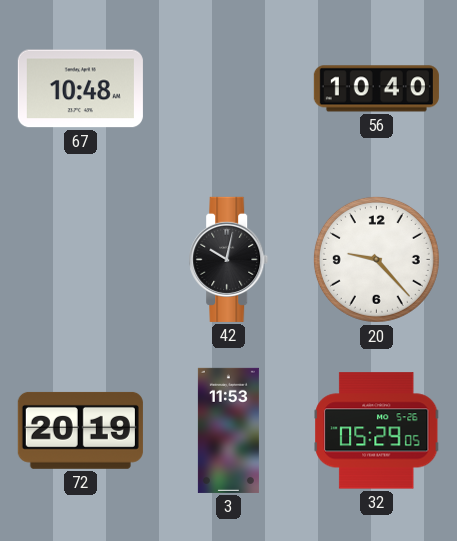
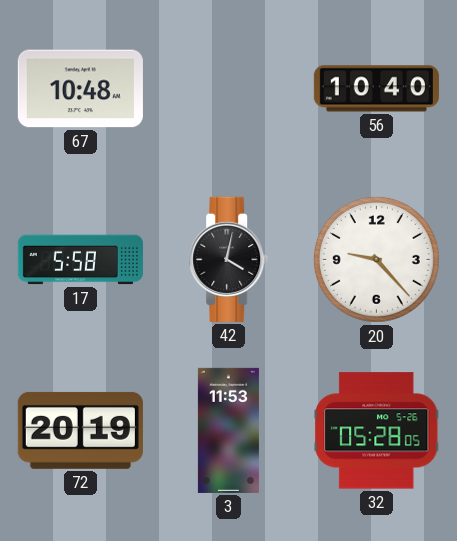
17: none -> 5:58
42: 10:02 -> 4:02
32: 05:29 -> 05:28
